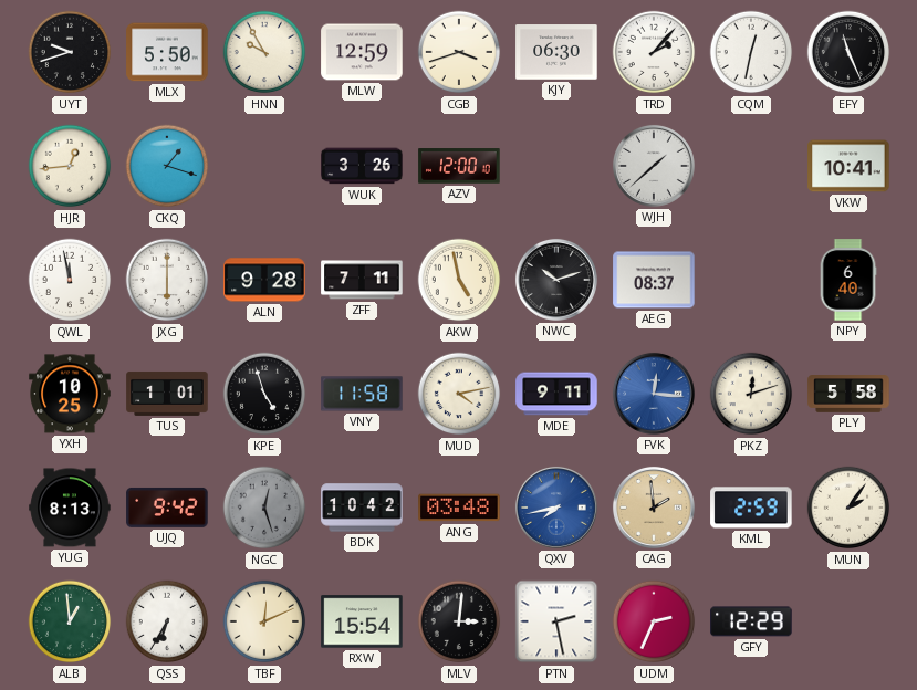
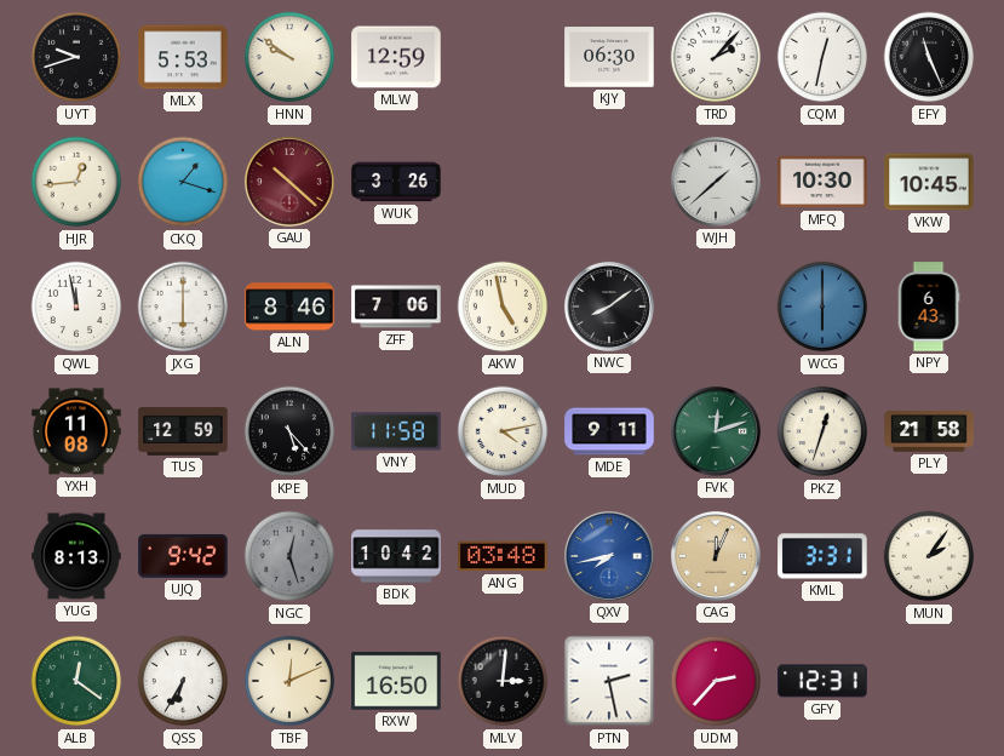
MLX: 5:50 -> 5:53
HNN: 9:55 -> 9:51
CGB: 3:42 -> none
GAU: none -> 10:22
AZV: 12:00 -> none
MFQ: none -> 10:30
VKW: 10:41 -> 10:45
ALN: 9:28 -> 8:46
ZFF: 7:11 -> 7:06
NWC: 10:12 -> 8:09
AEG: 08:37 -> none
WCG: none -> 6:00
NPY: 6:40 -> 6:43
YXH: 10:25 -> 11:08
TUS: 1:01 -> 12:59
KPE: 4:57 -> 5:23
FVK: 12:16 -> 12:12
FVK dial: blue -> green
PKZ: 12:12 -> 12:33
PLY: 5:58 -> 21:58
CAG: 1:59 -> 12:04
KML: 2:59 -> 3:31
ALB: 12:59 -> 12:21
RXW: 15:54 -> 16:50
UDM: 2:34 -> 2:37
GFY: 12:29 -> 12:31
